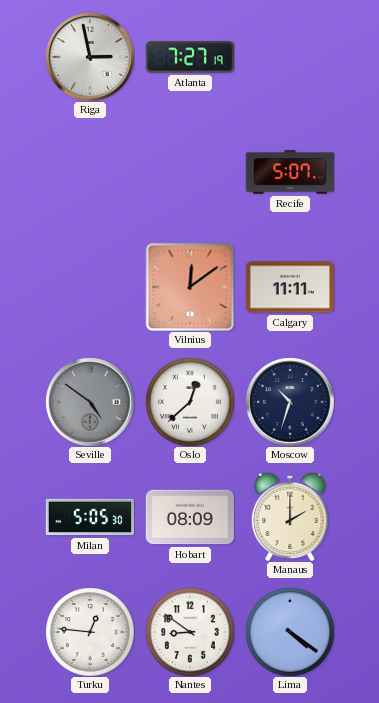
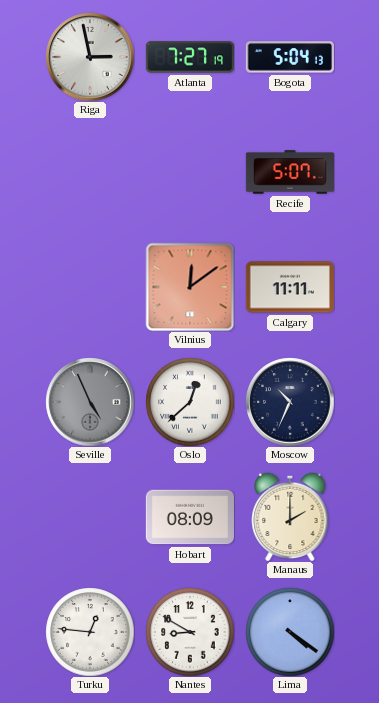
Bogota: none -> 5:04
Seville: 4:51 -> 4:56
Moscow: 10:33 -> 10:34
Milan: 5:05 -> none
Nantes: 8:51 -> 8:50
